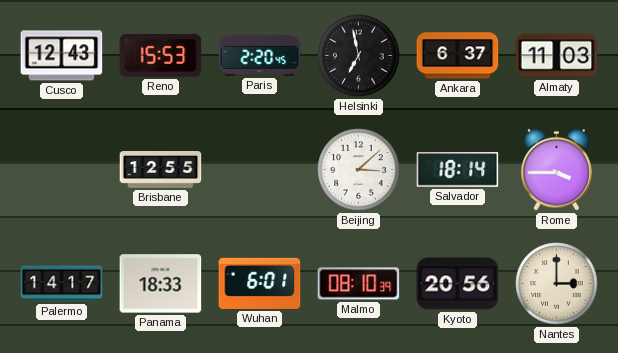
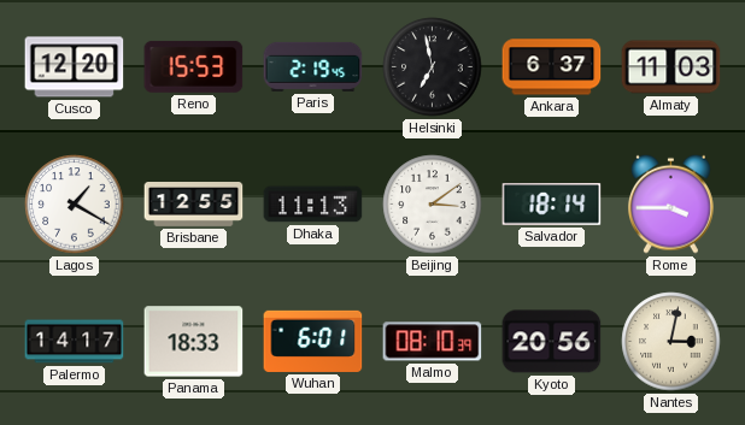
Cusco: 12:43 -> 12:20
Paris: 2:20 -> 2:19
Lagos: none -> 1:20
Dhaka: none -> 11:13
Beijing: 3:08 -> 3:09
Nantes: 3:00 -> 3:02
